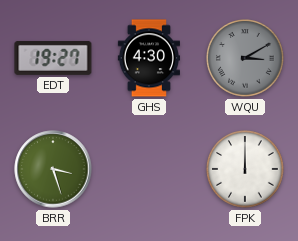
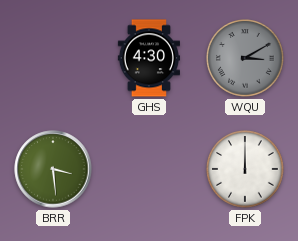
EDT: 19:27 -> none
BRR: 3:27 -> 3:29
